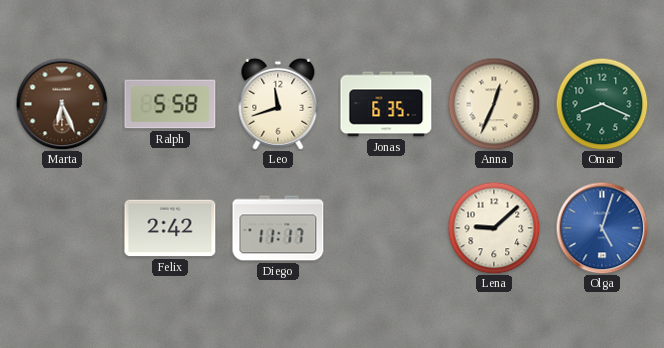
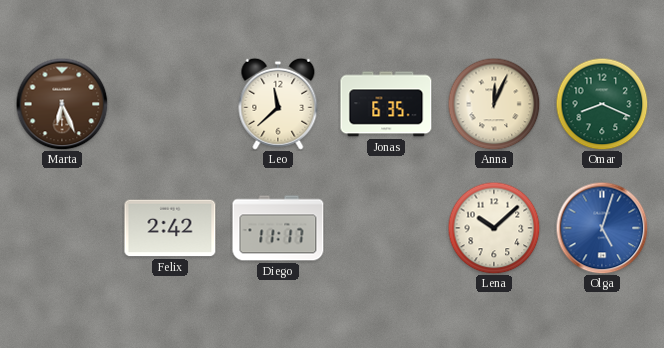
Ralph: 5:58 -> none
Leo: 11:42 -> 11:38
Anna: 12:34 -> 12:04
Lena: 9:08 -> 10:08
